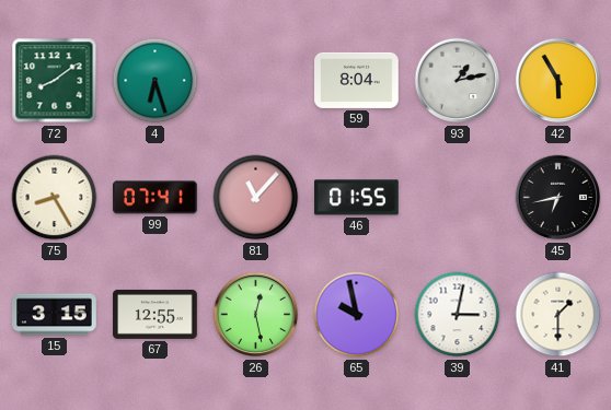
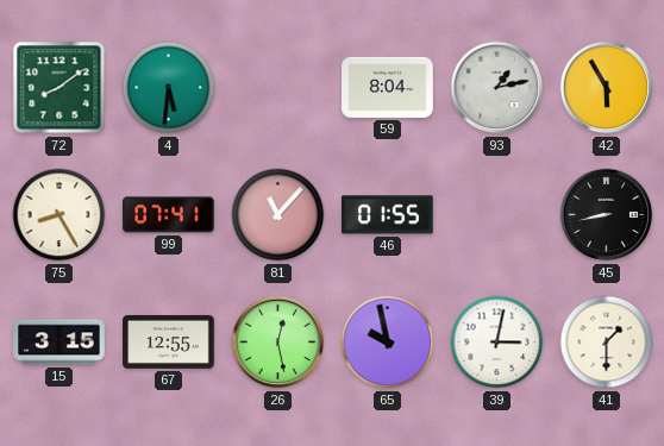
4: 6:27 -> 5:31
45: 6:43 -> 8:43
